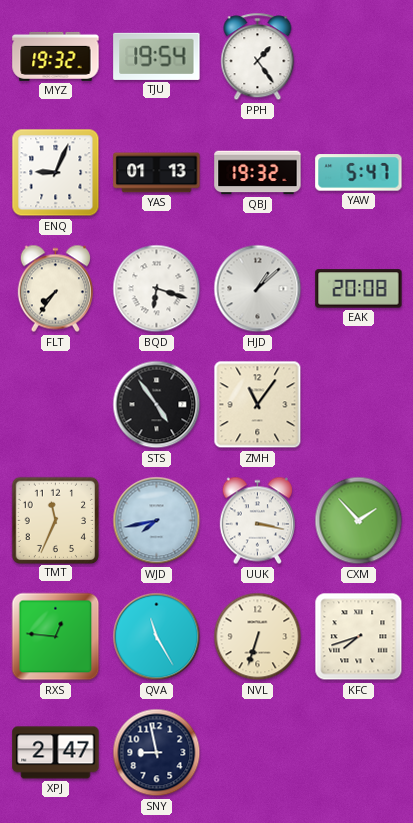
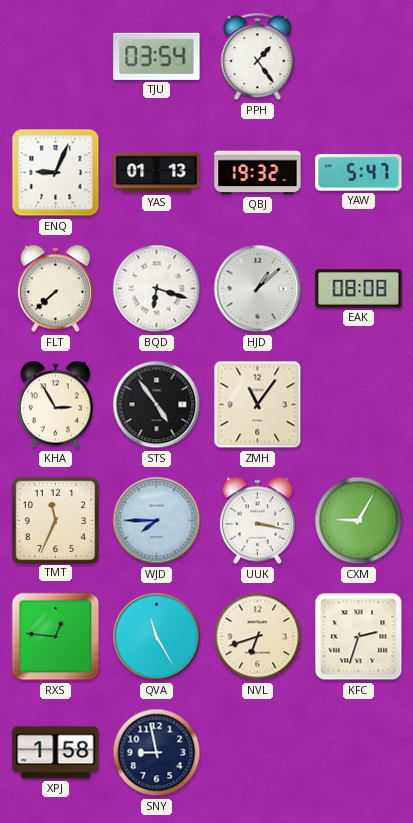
MYZ: 19:32 -> none
TJU: 19:54 -> 03:54
FLT: 7:36 -> 7:38
EAK: 20:08 -> 08:08
KHA: none -> 2:55
WJD: 7:43 -> 7:45
CXM: 1:53 -> 9:05
NVL: 6:33 -> 6:42
KFC: 7:42 -> 2:33
XPJ: 2:47 -> 1:58
